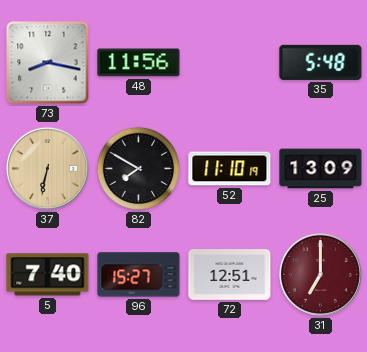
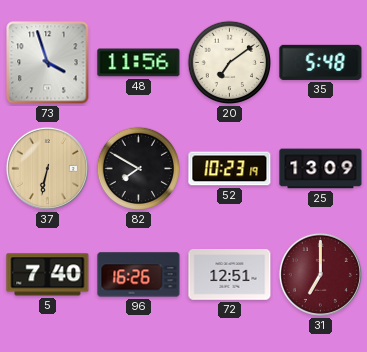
73: 8:17 -> 3:57
20: none -> 7:09
52: 11:10 -> 10:23
96: 15:27 -> 16:26
